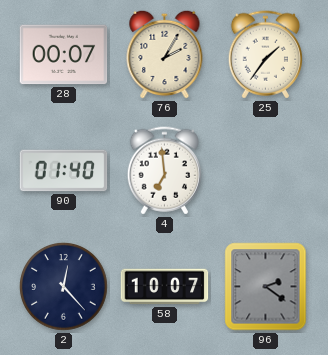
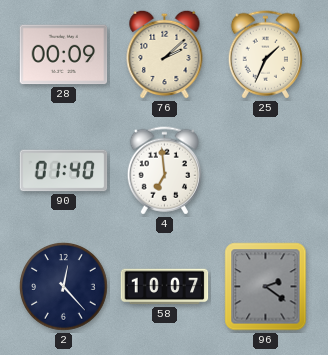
28: 00:07 -> 00:09
76: 2:05 -> 2:08
25: 1:36 -> 1:34
